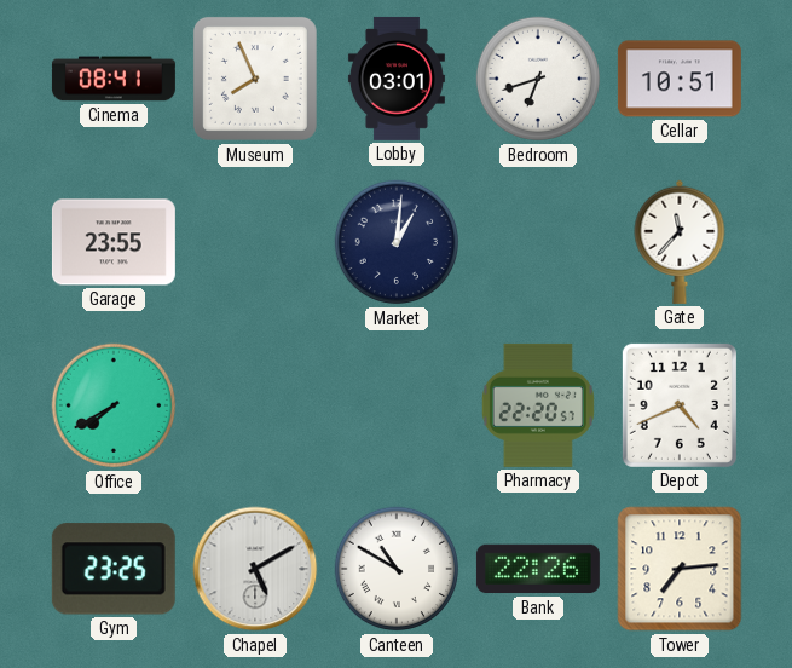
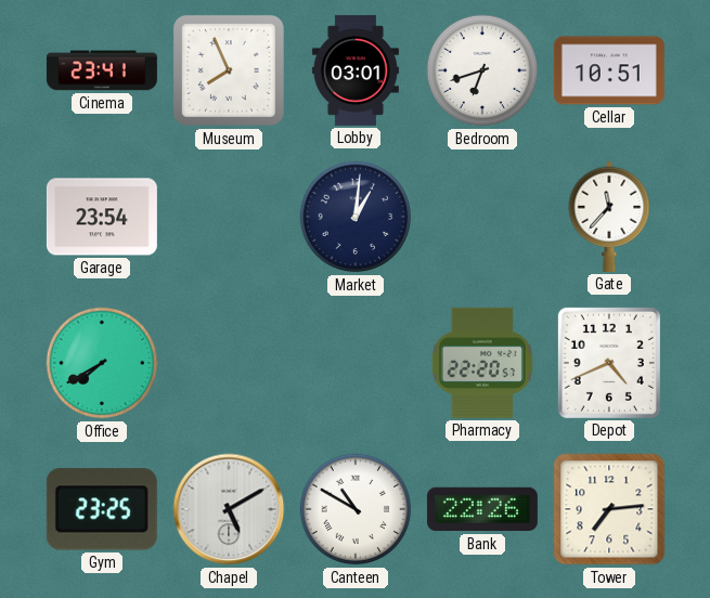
Cinema: 08:41 -> 23:41
Garage: 23:55 -> 23:54
